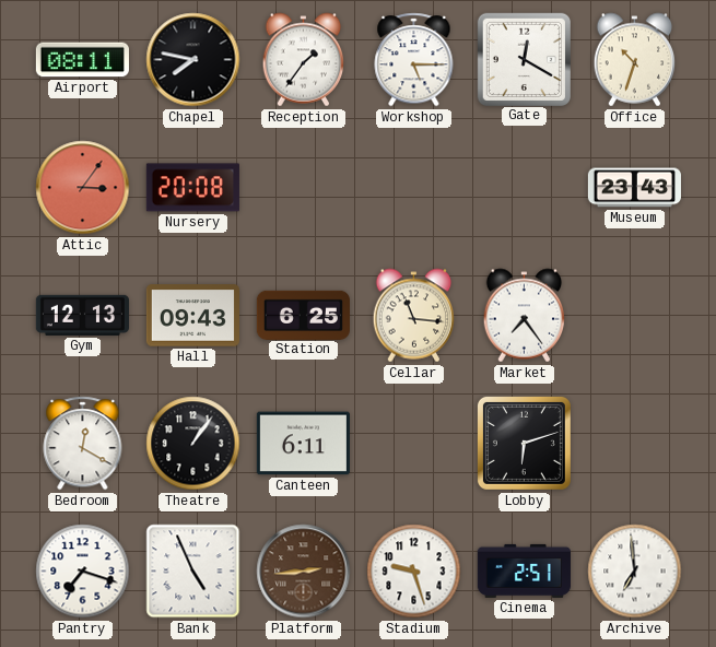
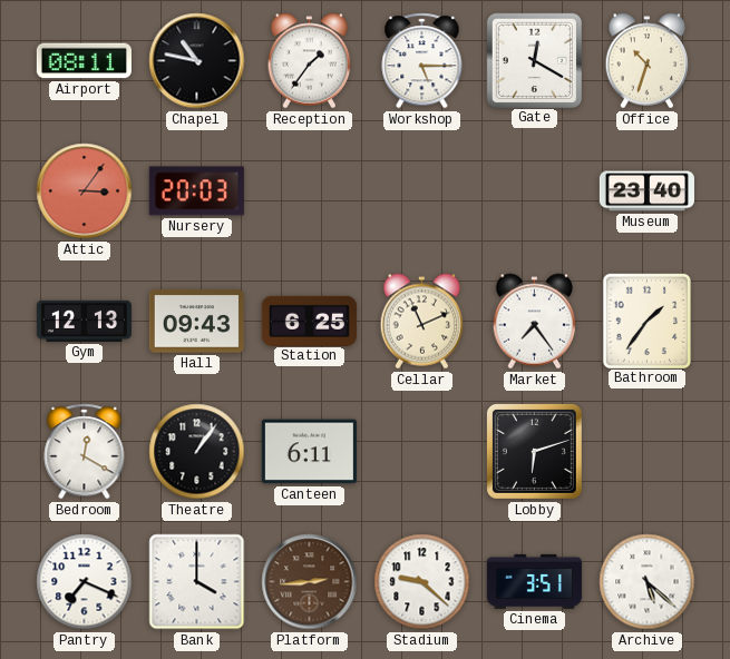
Chapel: 7:47 -> 10:47
Nursery: 20:08 -> 20:03
Museum: 23:43 -> 23:40
Cellar: 11:16 -> 11:11
Bathroom: none -> 1:36
Pantry: 7:18 -> 7:19
Bank: 4:56 -> 4:00
Stadium: 9:27 -> 9:22
Cinema: 2:51 -> 3:51
Archive: 6:59 -> 5:22
